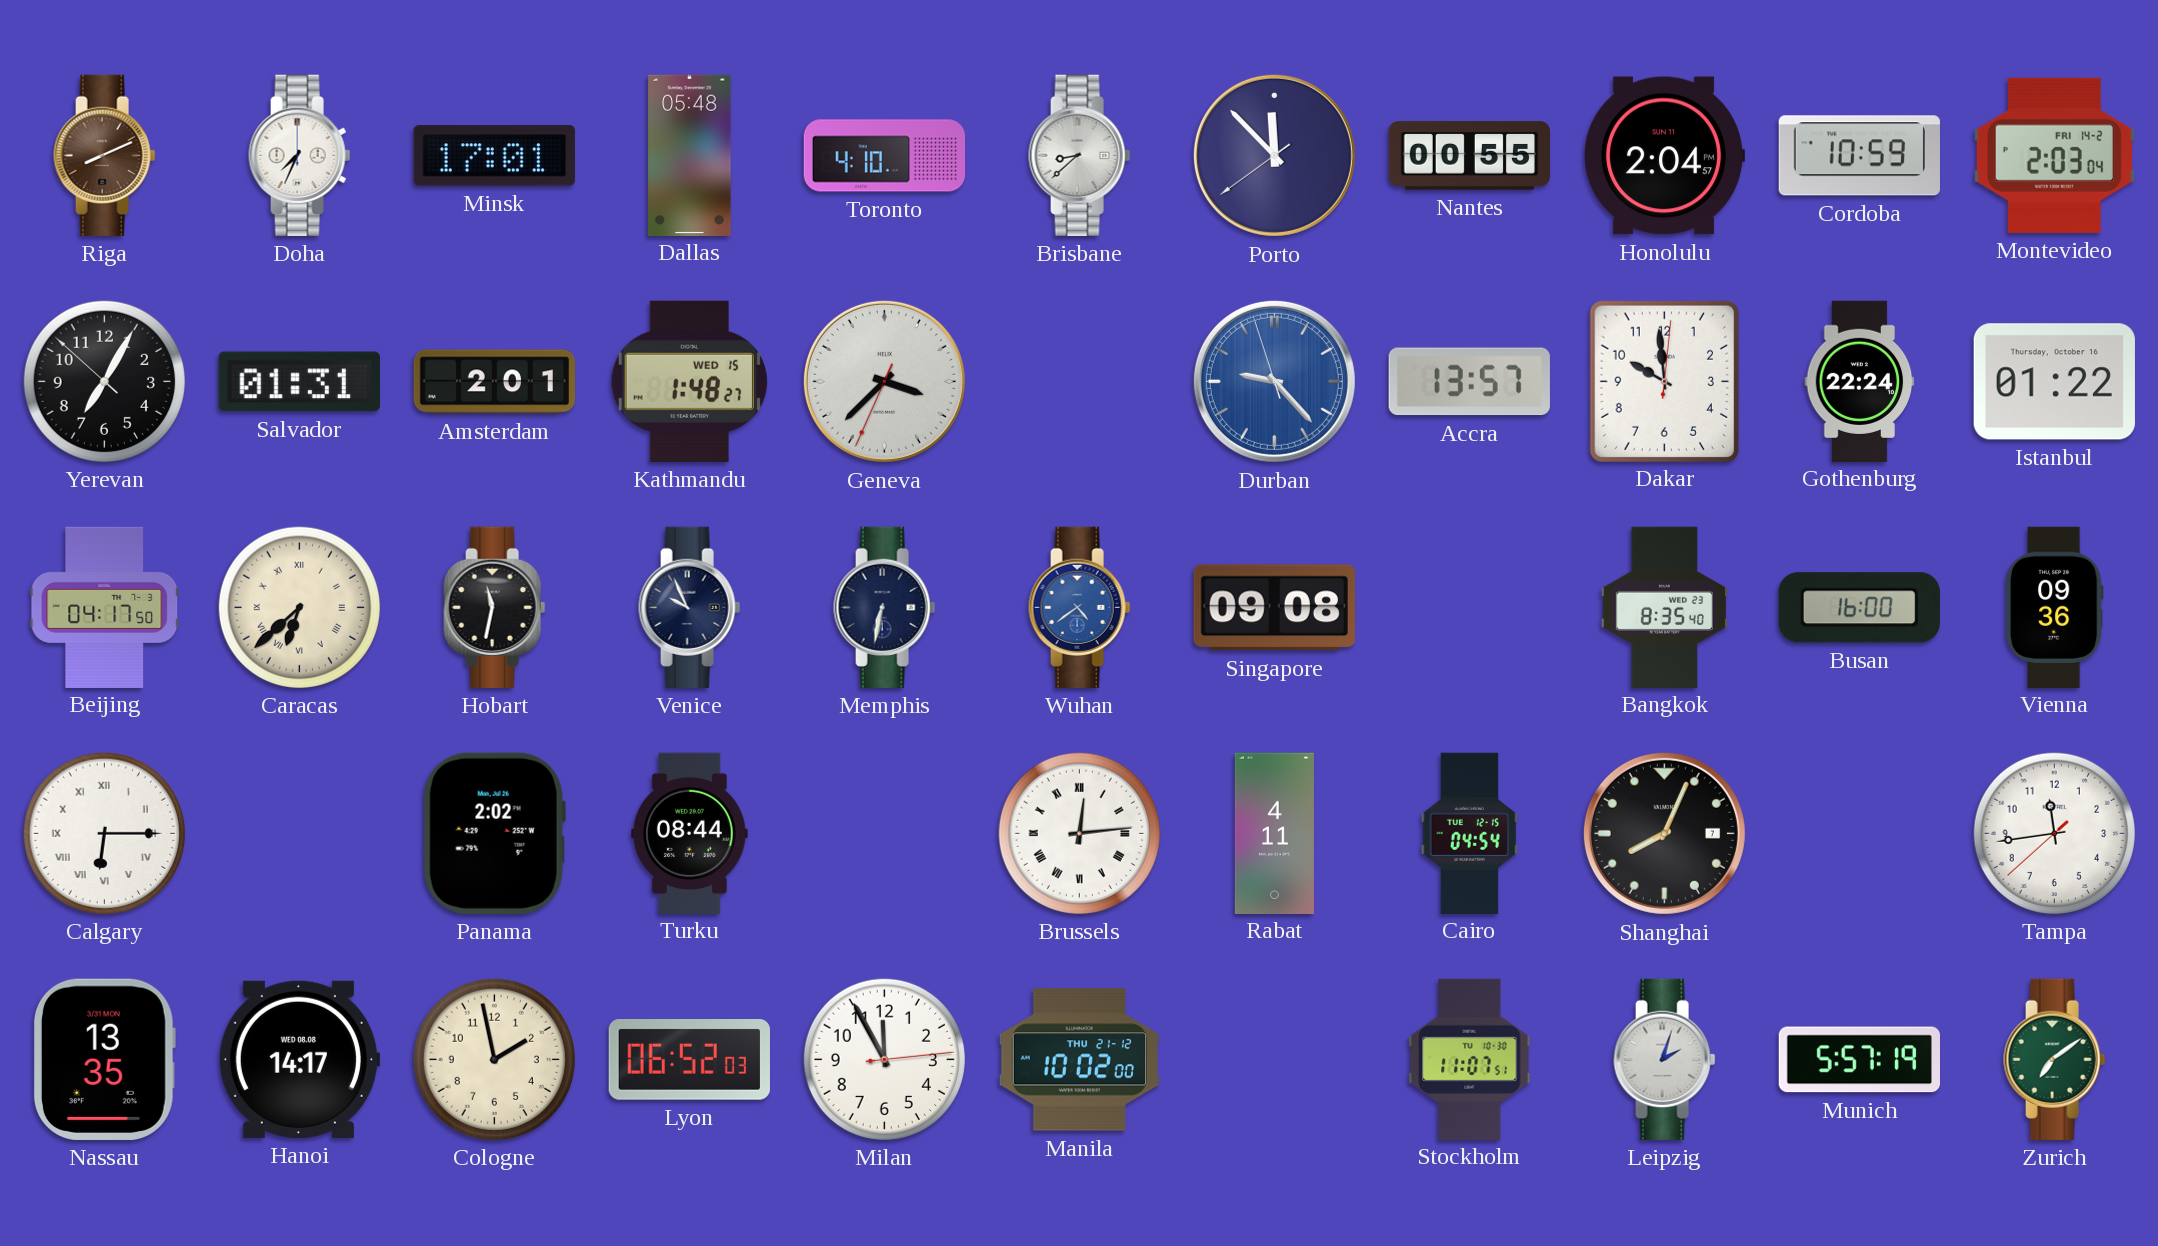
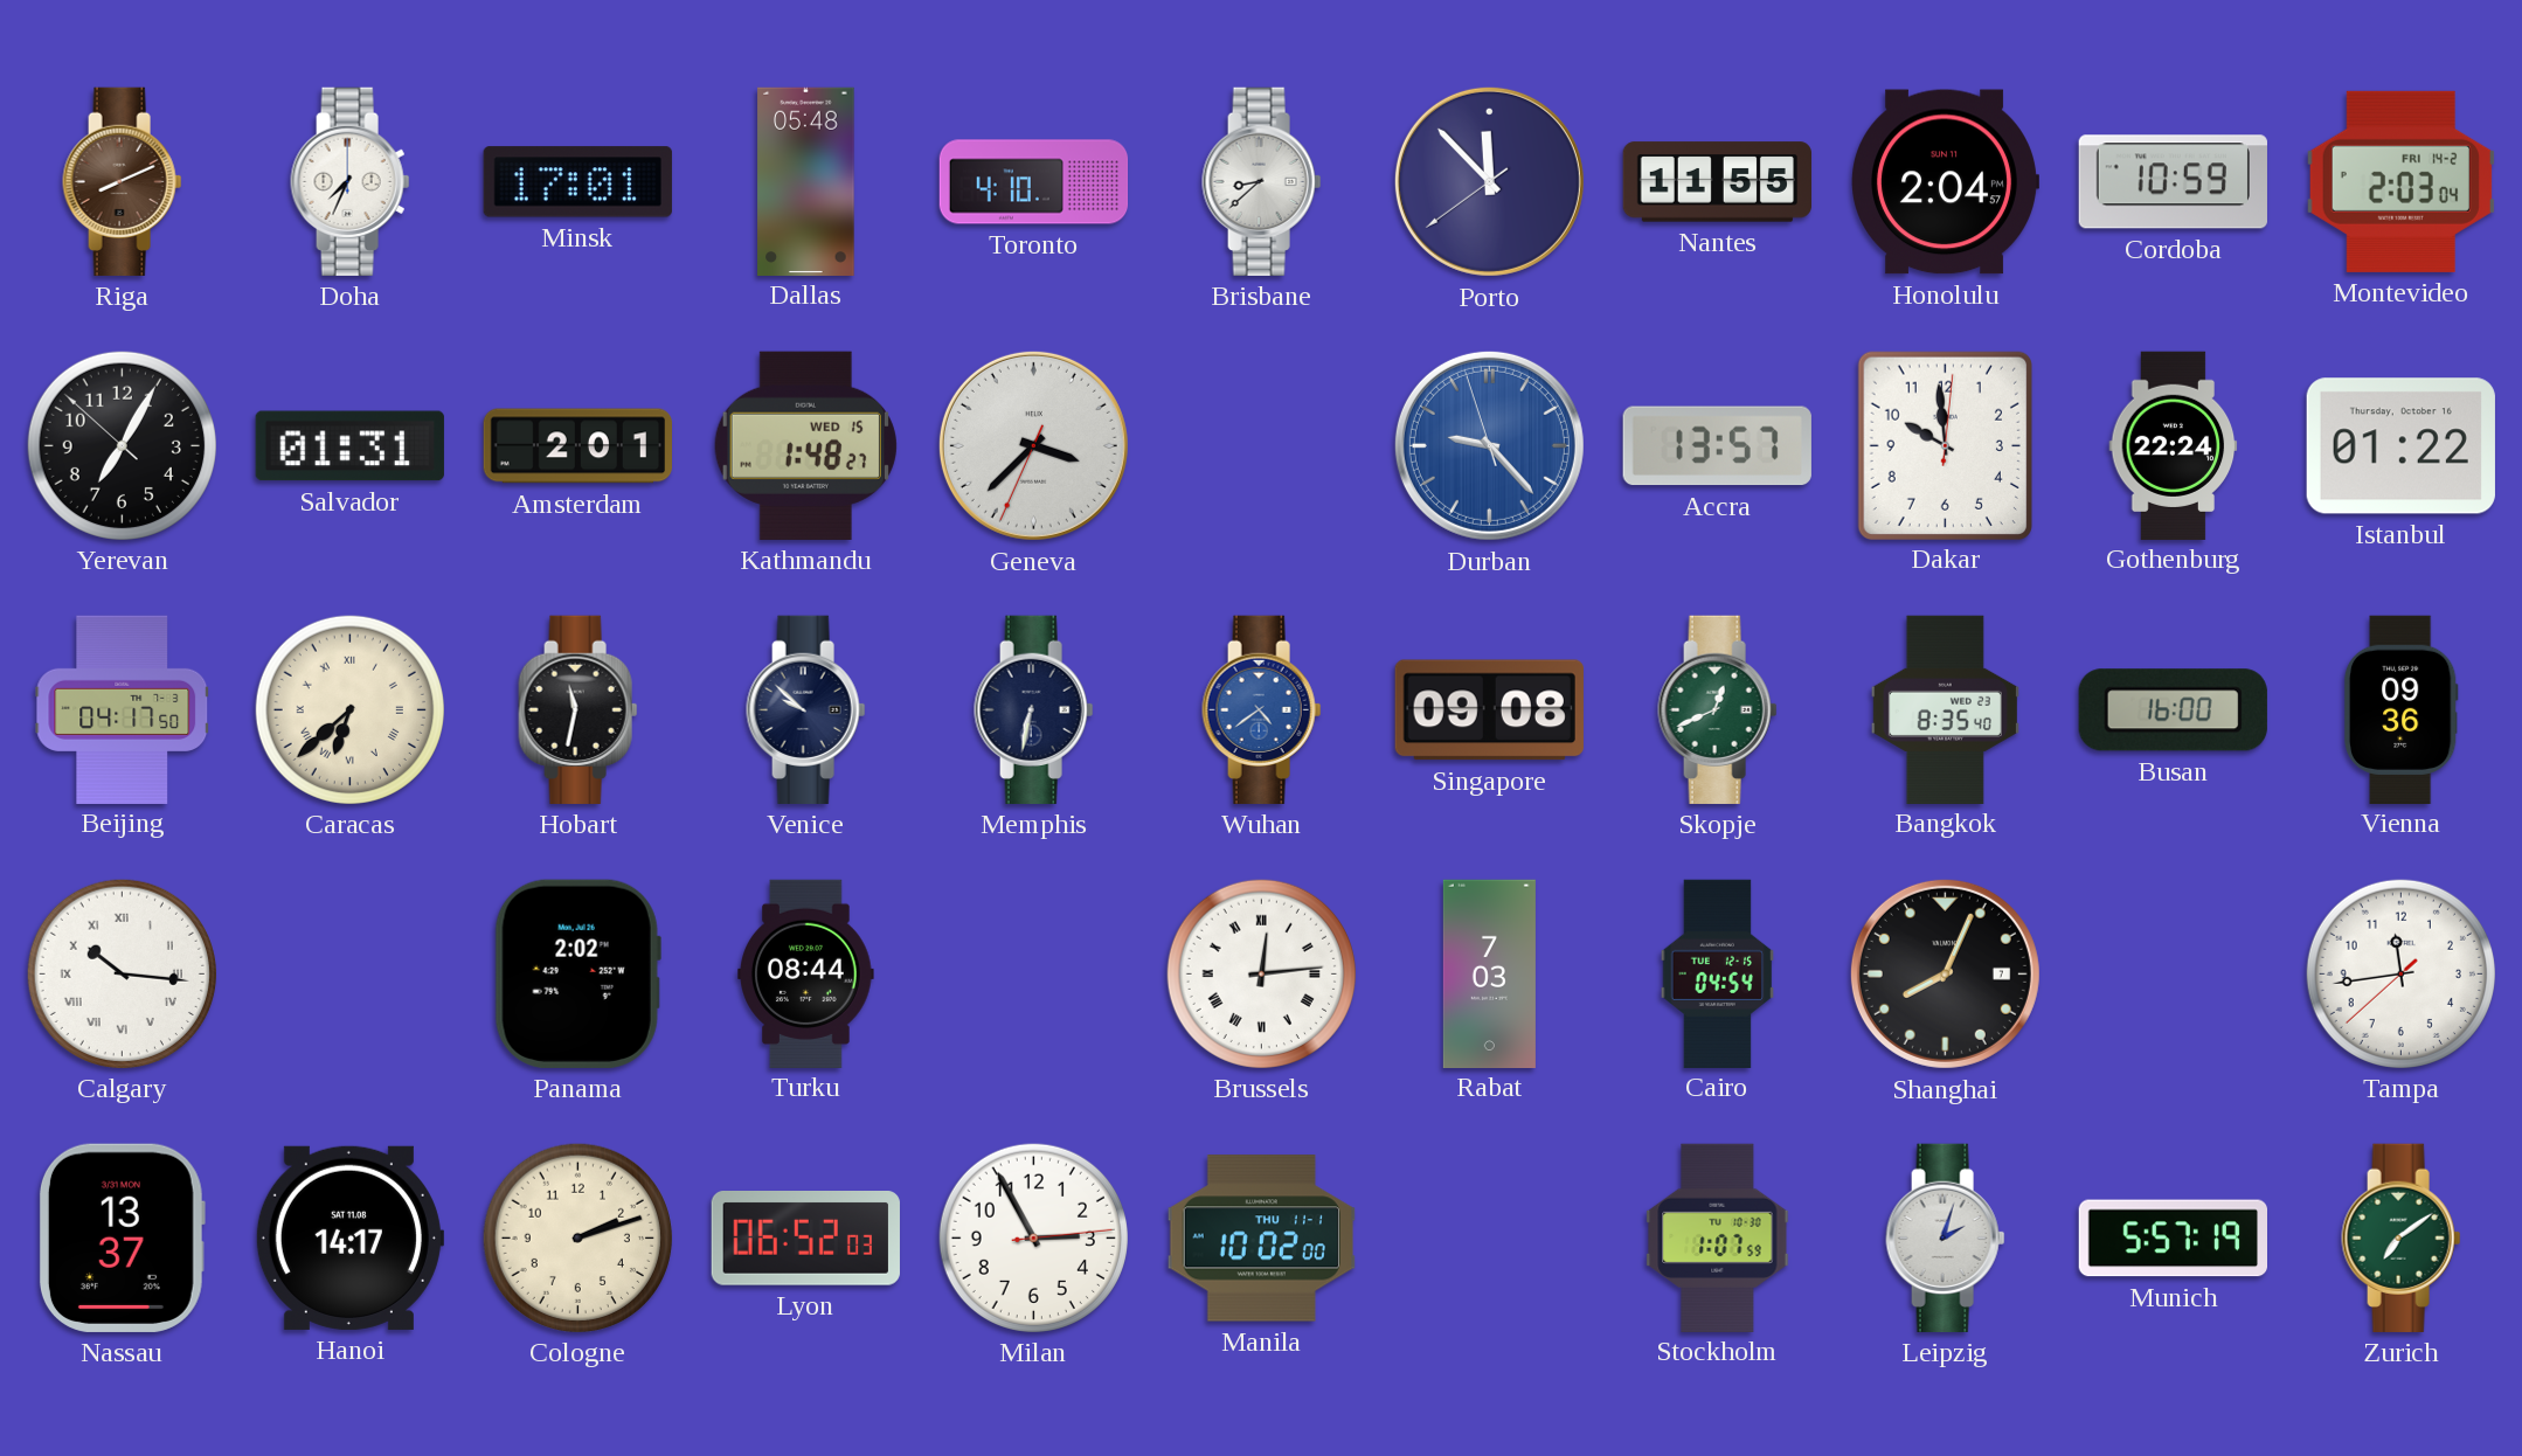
Nantes: 00:55 -> 11:55
Venice: 9:56 -> 9:52
Skopje: none -> 12:41
Calgary: 6:15 -> 10:16
Rabat: 4:11 -> 7:03
Nassau: 13:35 -> 13:37
Hanoi date: WED 08.08 -> SAT 11.08
Cologne: 1:58 -> 2:12
Milan: 11:55 -> 2:55
Manila date: THU 21-12 -> THU 11-1
Stockholm: 11:07 -> 1:07
